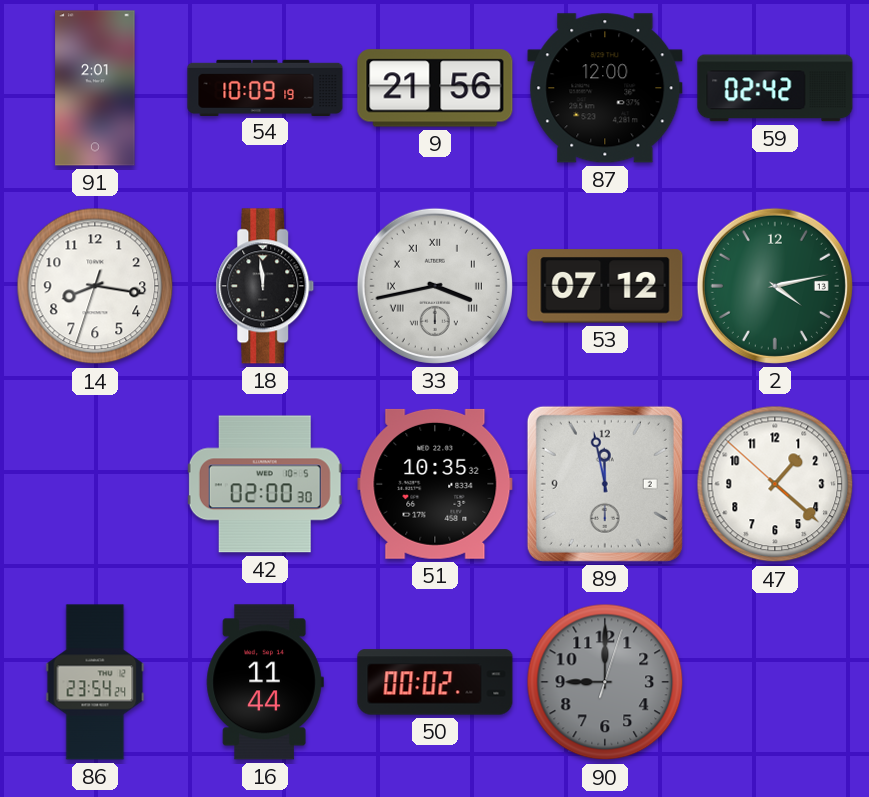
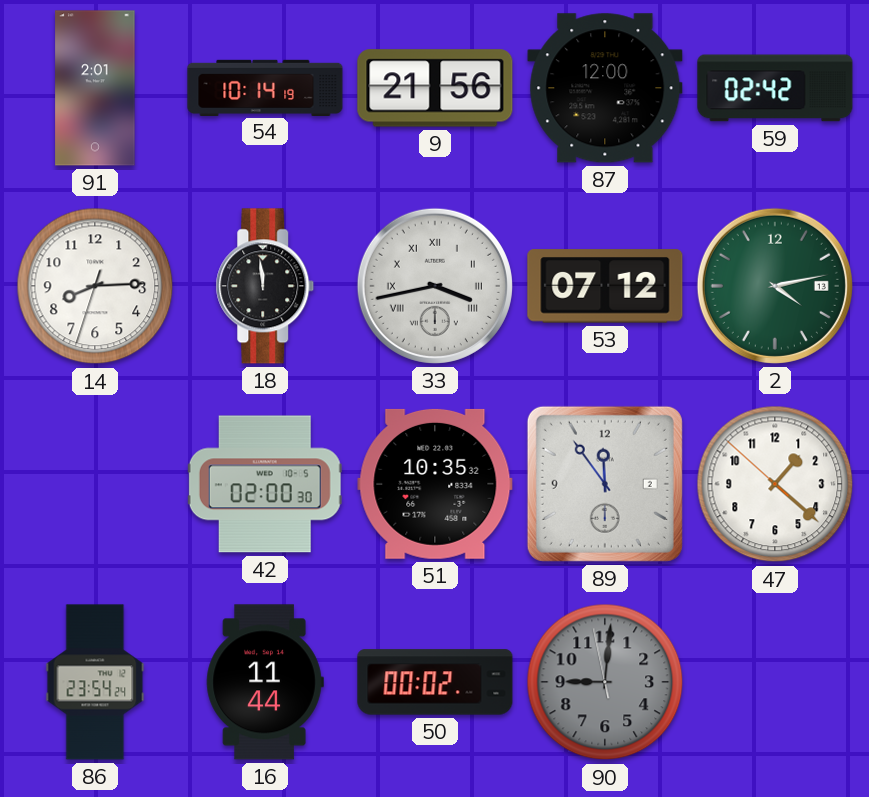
54: 10:09 -> 10:14
14: 8:16 -> 8:14
89: 11:58 -> 11:54
90: 9:00:03 -> 9:00:58
